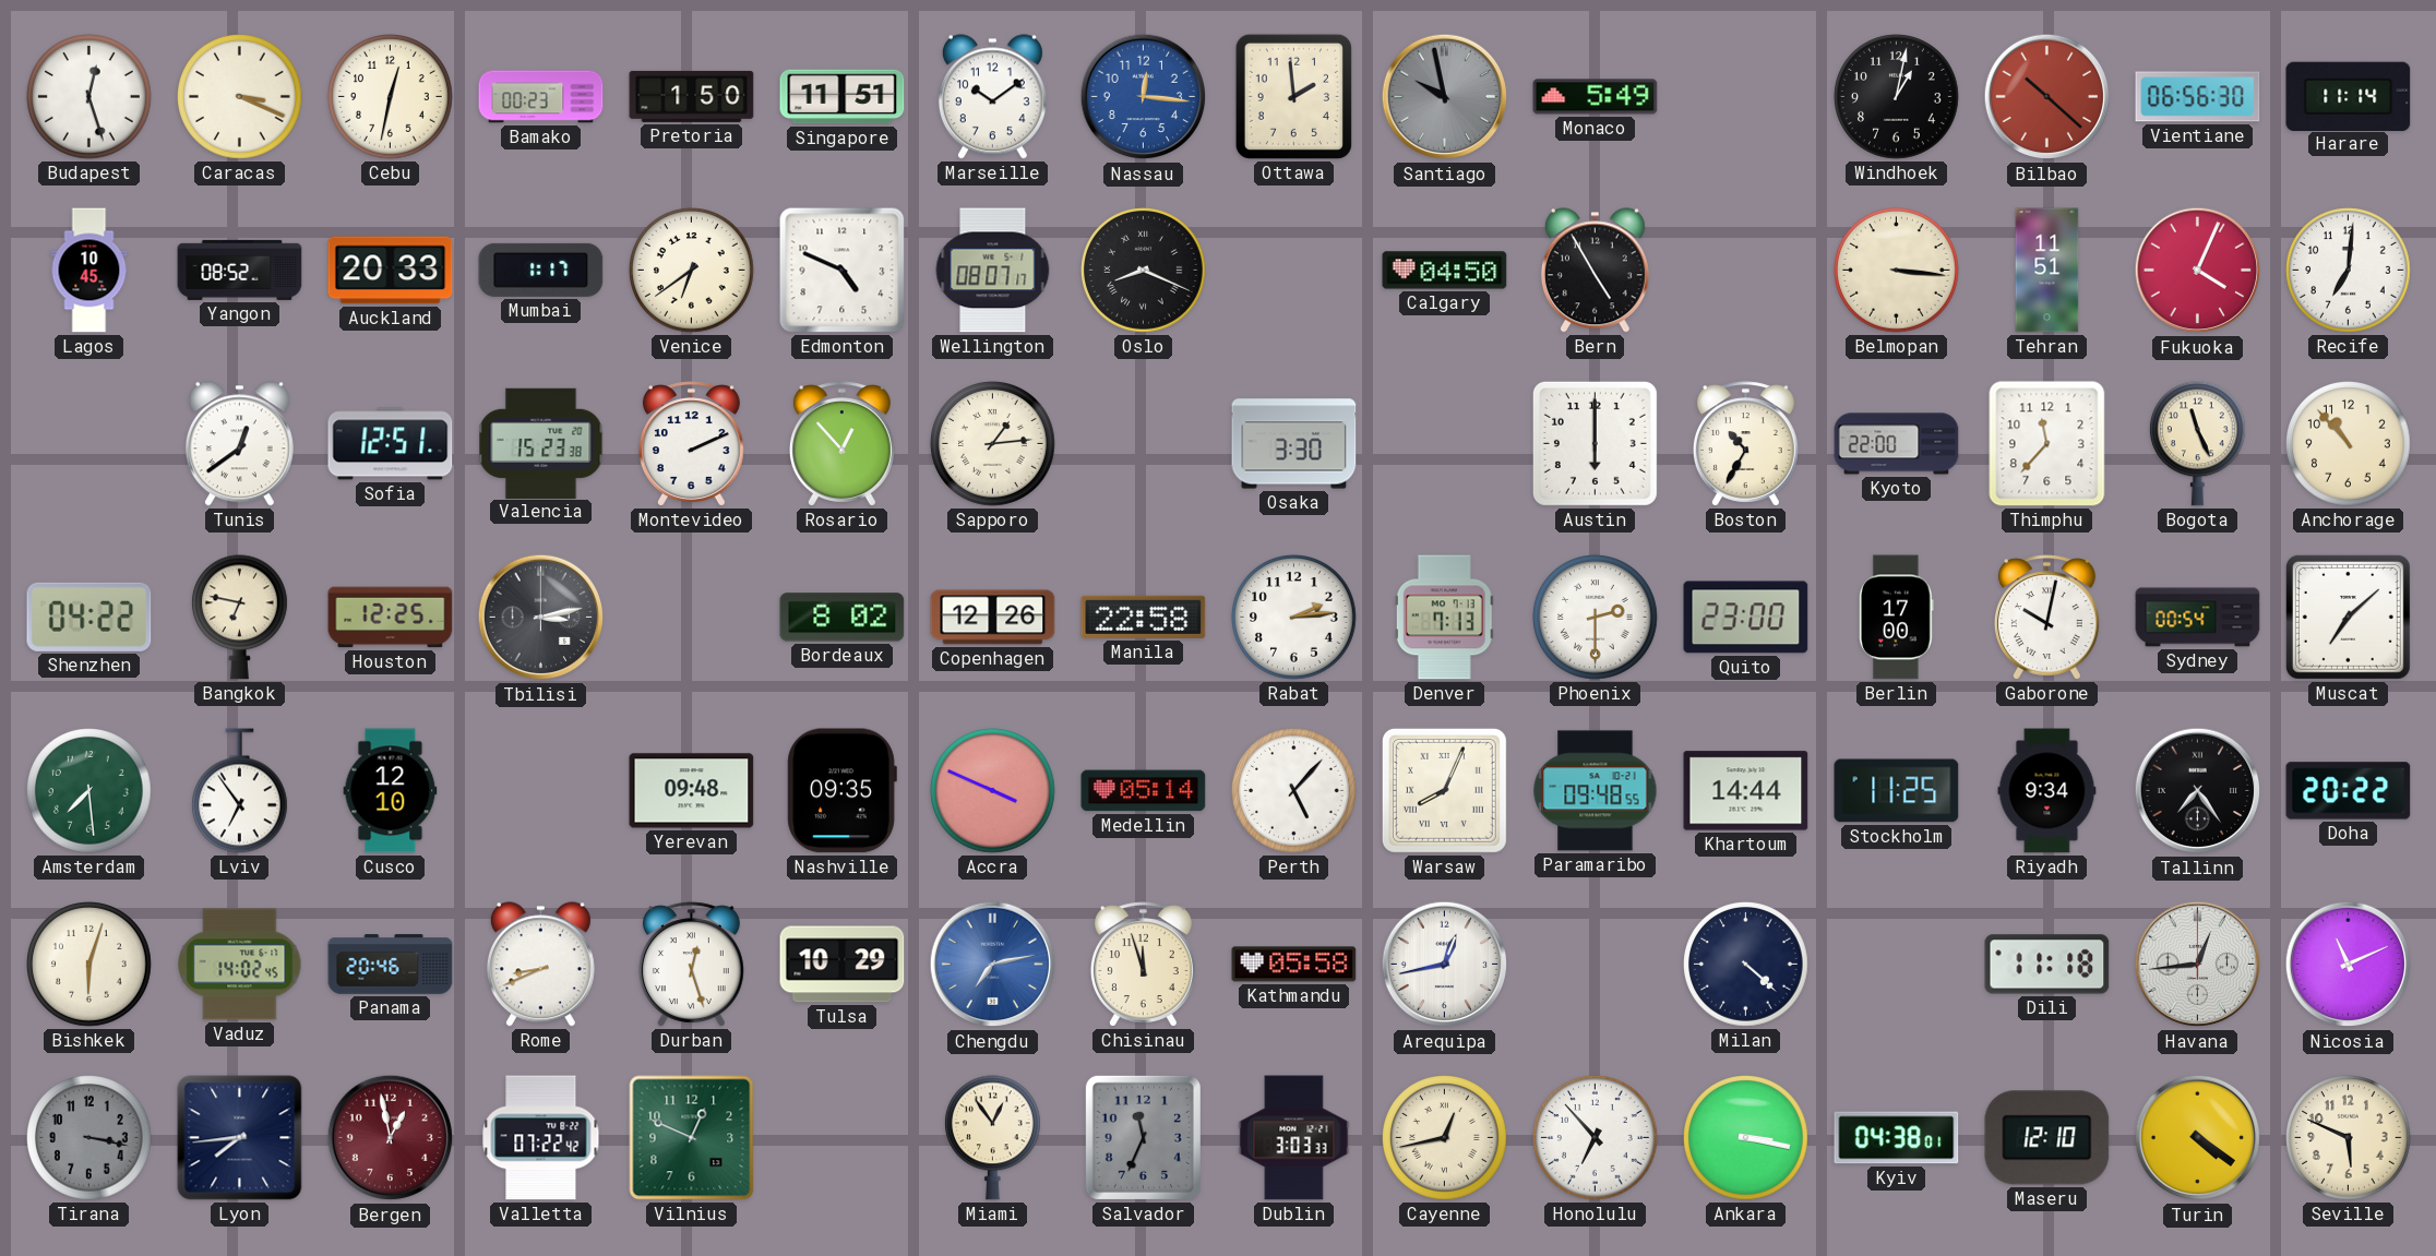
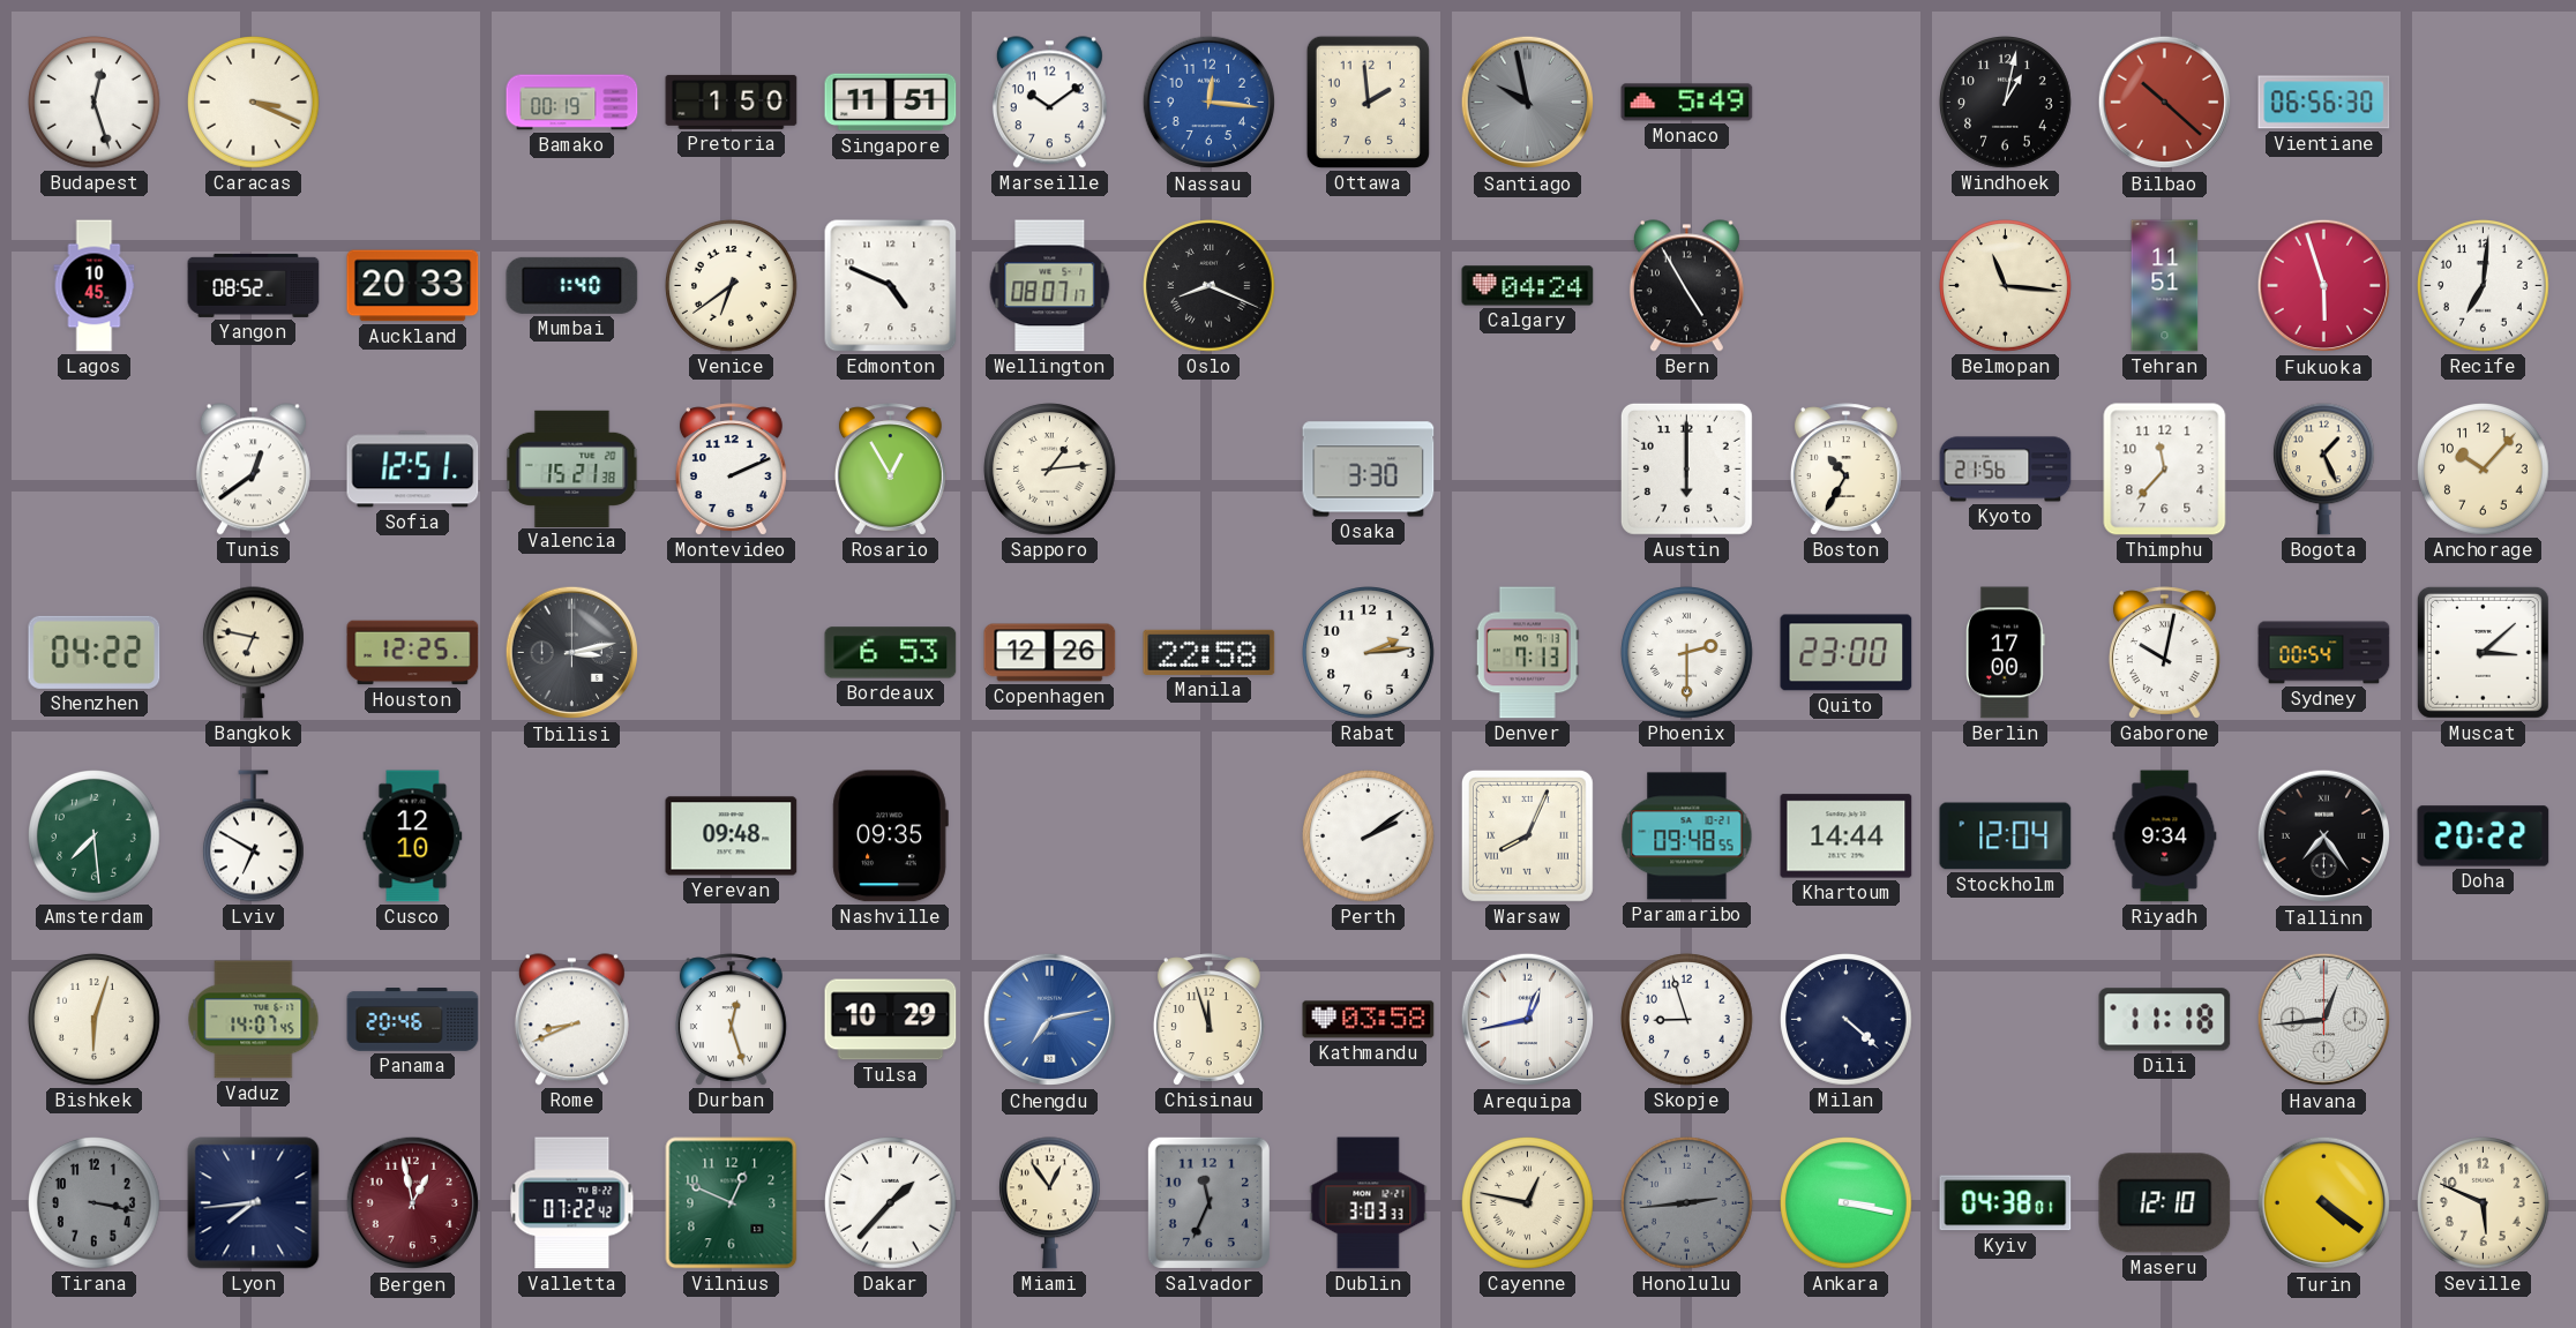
Cebu: 12:32 -> none
Bamako: 00:23 -> 00:19
Harare: 11:14 -> none
Mumbai: 1:17 -> 1:40
Calgary: 04:50 -> 04:24
Belmopan: 3:16 -> 11:16
Fukuoka: 4:04 -> 5:57
Valencia: 15:23 -> 15:21
Rosario: 12:53 -> 12:55
Kyoto: 22:00 -> 21:56
Bogota: 11:26 -> 1:26
Anchorage: 10:53 -> 10:07
Bordeaux: 8:02 -> 6:53
Muscat: 7:08 -> 3:08
Lviv: 6:54 -> 6:50
Accra: 3:49 -> none
Medellin: 05:14 -> none
Perth: 5:07 -> 2:09
Stockholm: 11:25 -> 12:04
Vaduz: 14:02 -> 14:07
Kathmandu: 05:58 -> 03:58
Skopje: none -> 8:57
Nicosia: 11:11 -> none
Dakar: none -> 1:37
Cayenne: 12:43 -> 12:47
Honolulu: 6:53 -> 2:44
Honolulu dial: white -> grey
